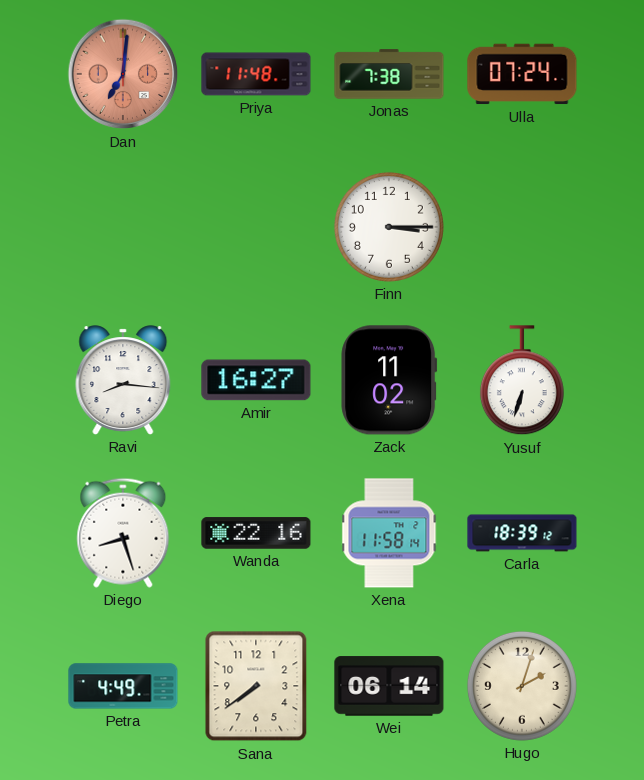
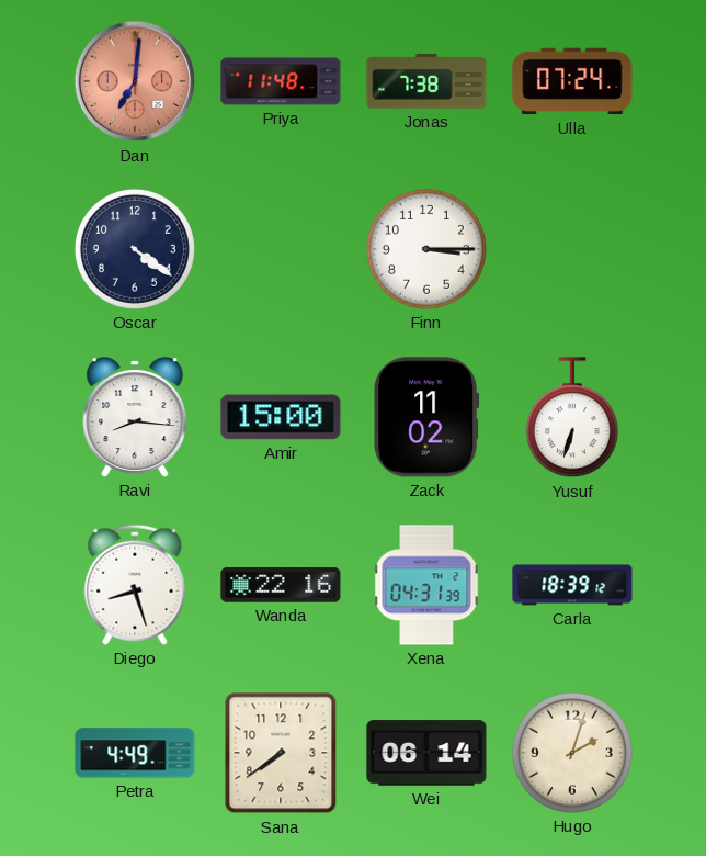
Oscar: none -> 4:21
Amir: 16:27 -> 15:00
Xena: 11:58 -> 04:31
